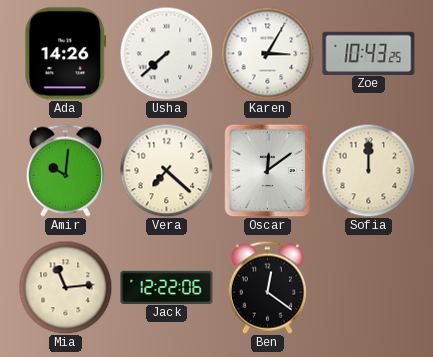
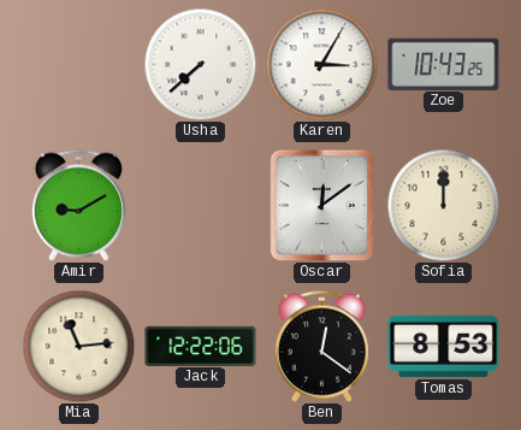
Ada: 14:26 -> none
Amir: 10:01 -> 9:10
Vera: 7:22 -> none
Tomas: none -> 8:53
